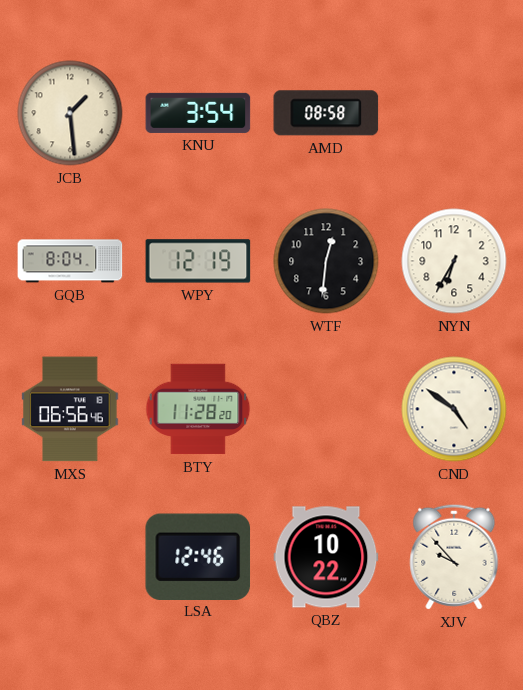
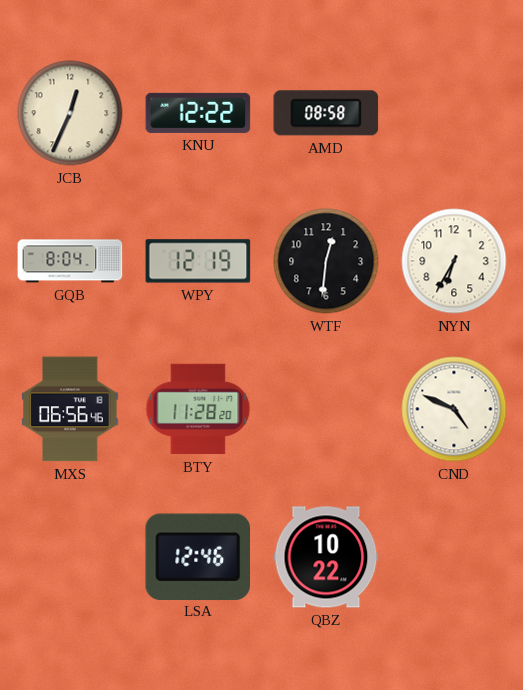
JCB: 1:29 -> 12:34
KNU: 3:54 -> 12:22
CND: 4:51 -> 4:49
XJV: 9:53 -> none
